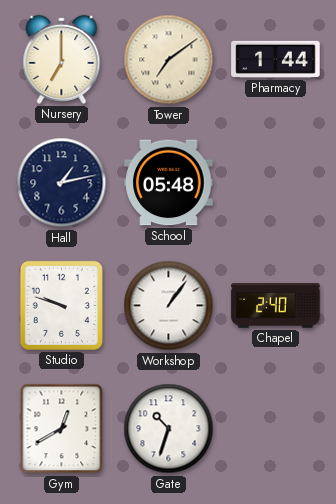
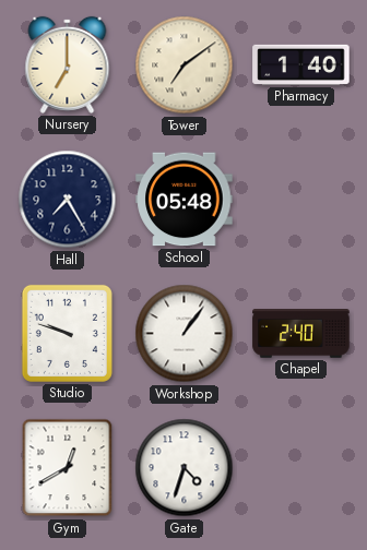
Pharmacy: 1:44 -> 1:40
Hall: 1:13 -> 7:25
Gate: 10:33 -> 4:33
